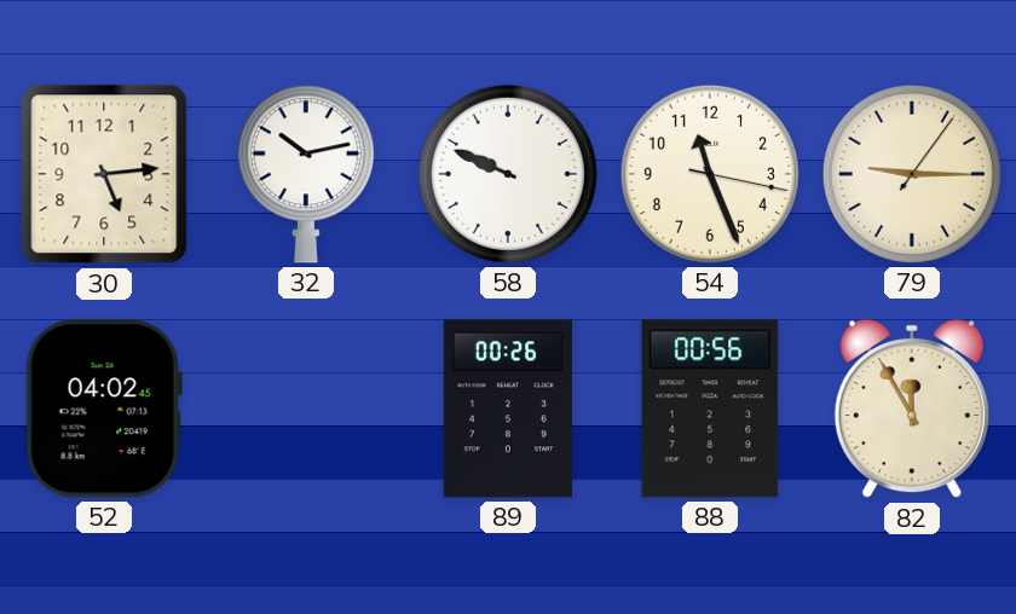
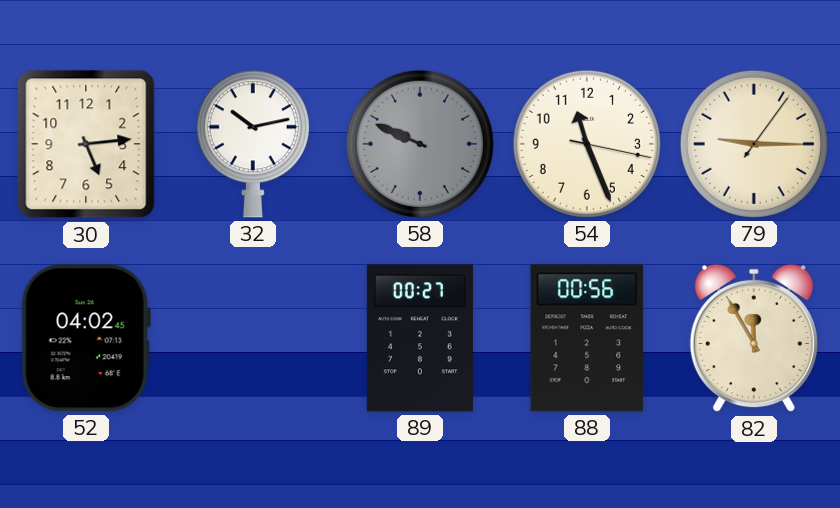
58 dial: white -> grey
89: 00:26 -> 00:27
